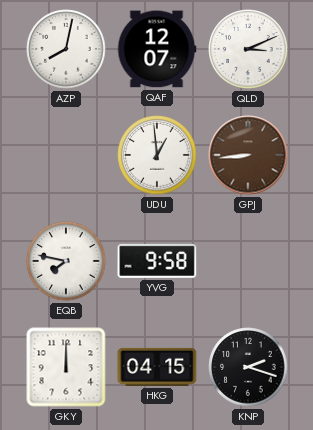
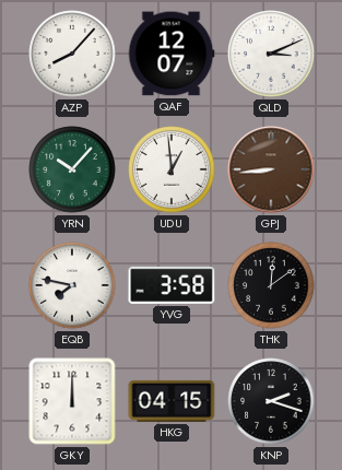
AZP: 8:02 -> 8:07
YRN: none -> 10:07
YVG: 9:58 -> 3:58
THK: none -> 12:09
